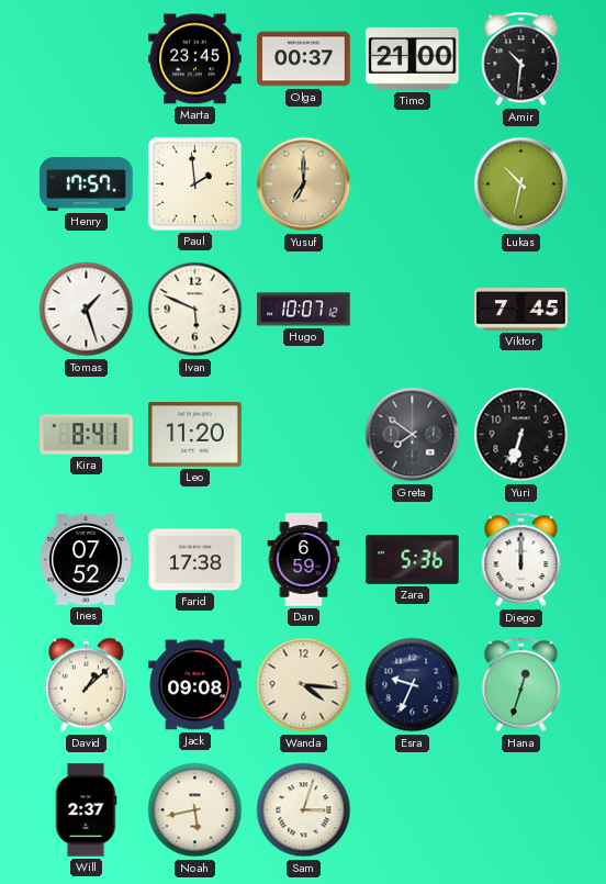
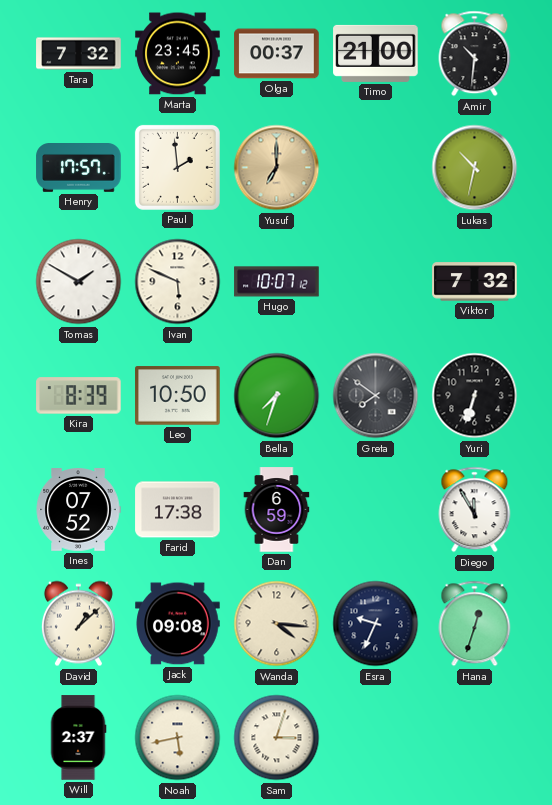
Tara: none -> 7:32
Tomas: 1:27 -> 1:50
Viktor: 7:45 -> 7:32
Kira: 8:41 -> 8:39
Leo: 11:20 -> 10:50
Bella: none -> 7:33
Zara: 5:36 -> none
Diego: 12:00 -> 11:55
